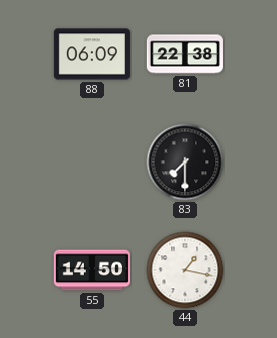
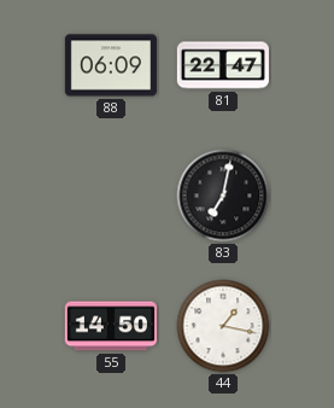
81: 22:38 -> 22:47
83: 7:30 -> 7:02
